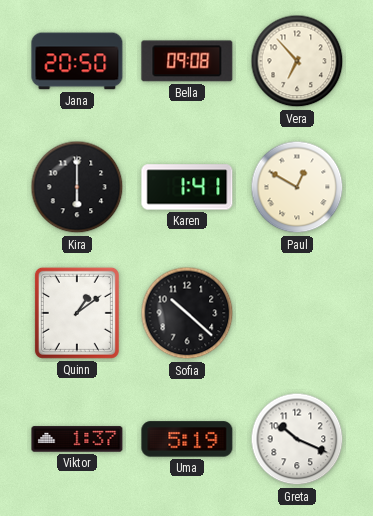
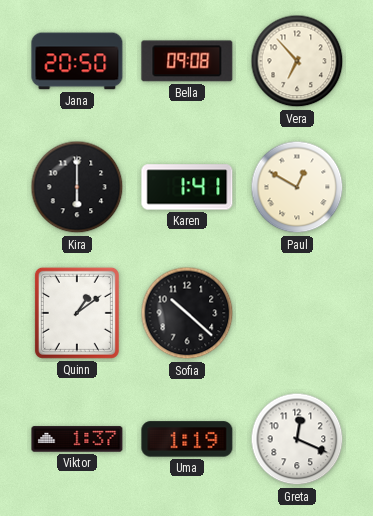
Uma: 5:19 -> 1:19
Greta: 10:19 -> 12:19
